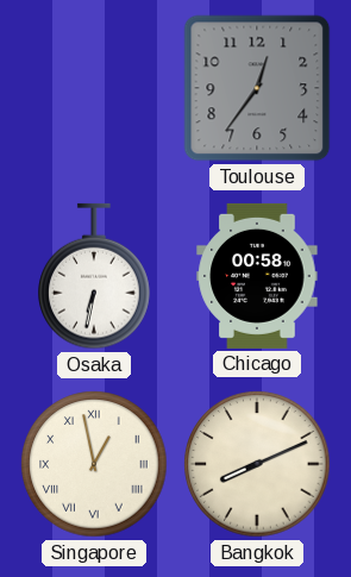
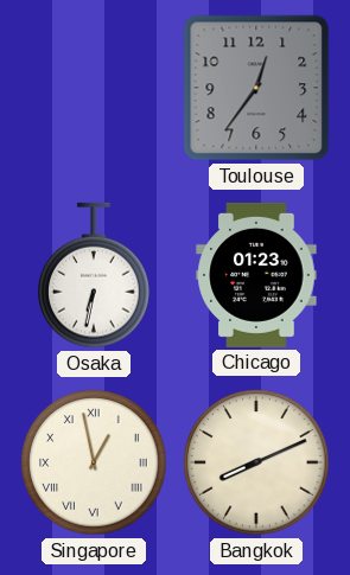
Chicago: 00:58 -> 01:23
